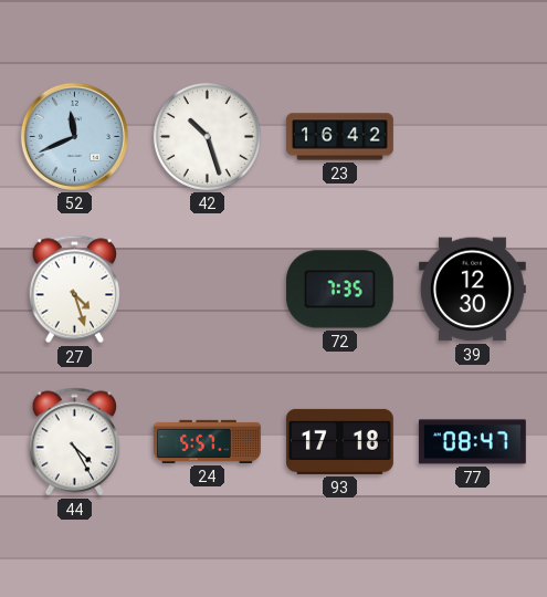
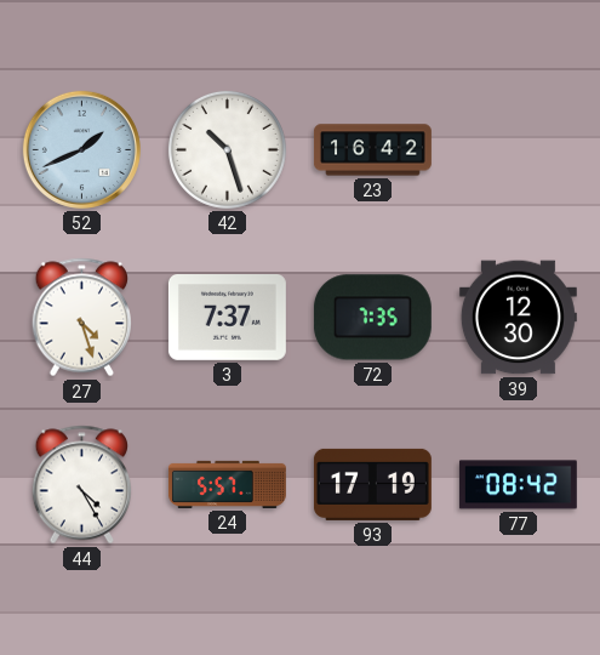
52: 11:41 -> 1:41
3: none -> 7:37
93: 17:18 -> 17:19
77: 08:47 -> 08:42
